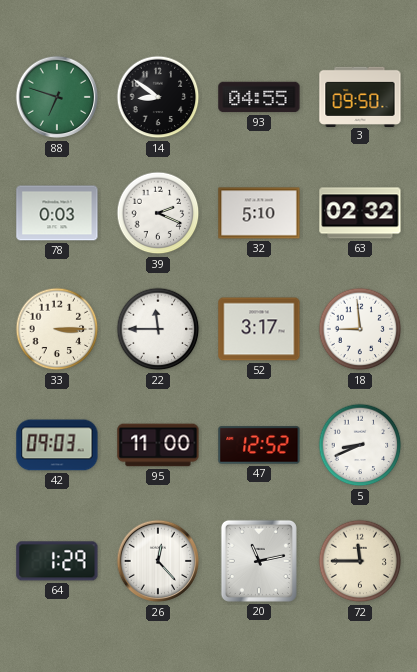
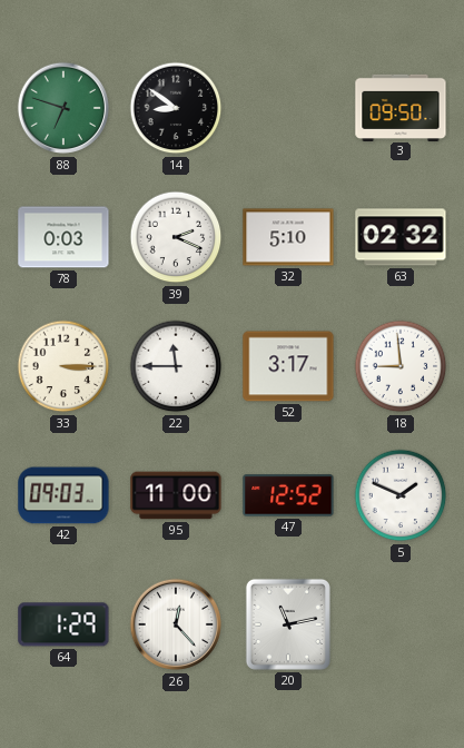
93: 04:55 -> none
5: 8:41 -> 1:49
72: 11:45 -> none
